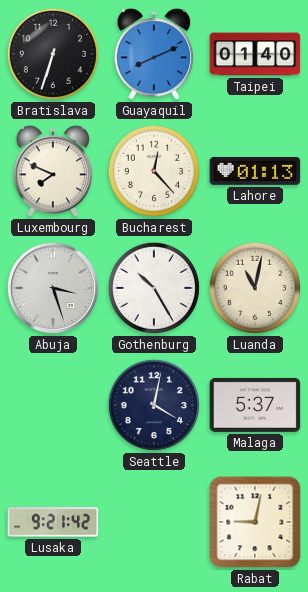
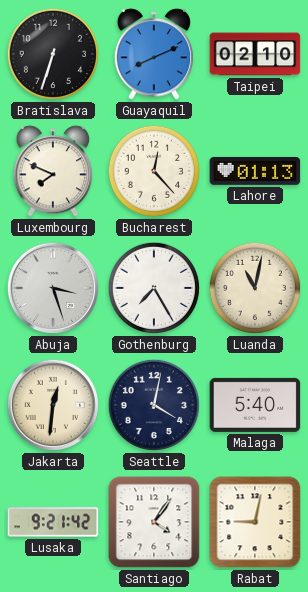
Taipei: 01:40 -> 02:10
Gothenburg: 10:25 -> 7:25
Jakarta: none -> 12:31
Malaga: 5:37 -> 5:40
Santiago: none -> 4:06
